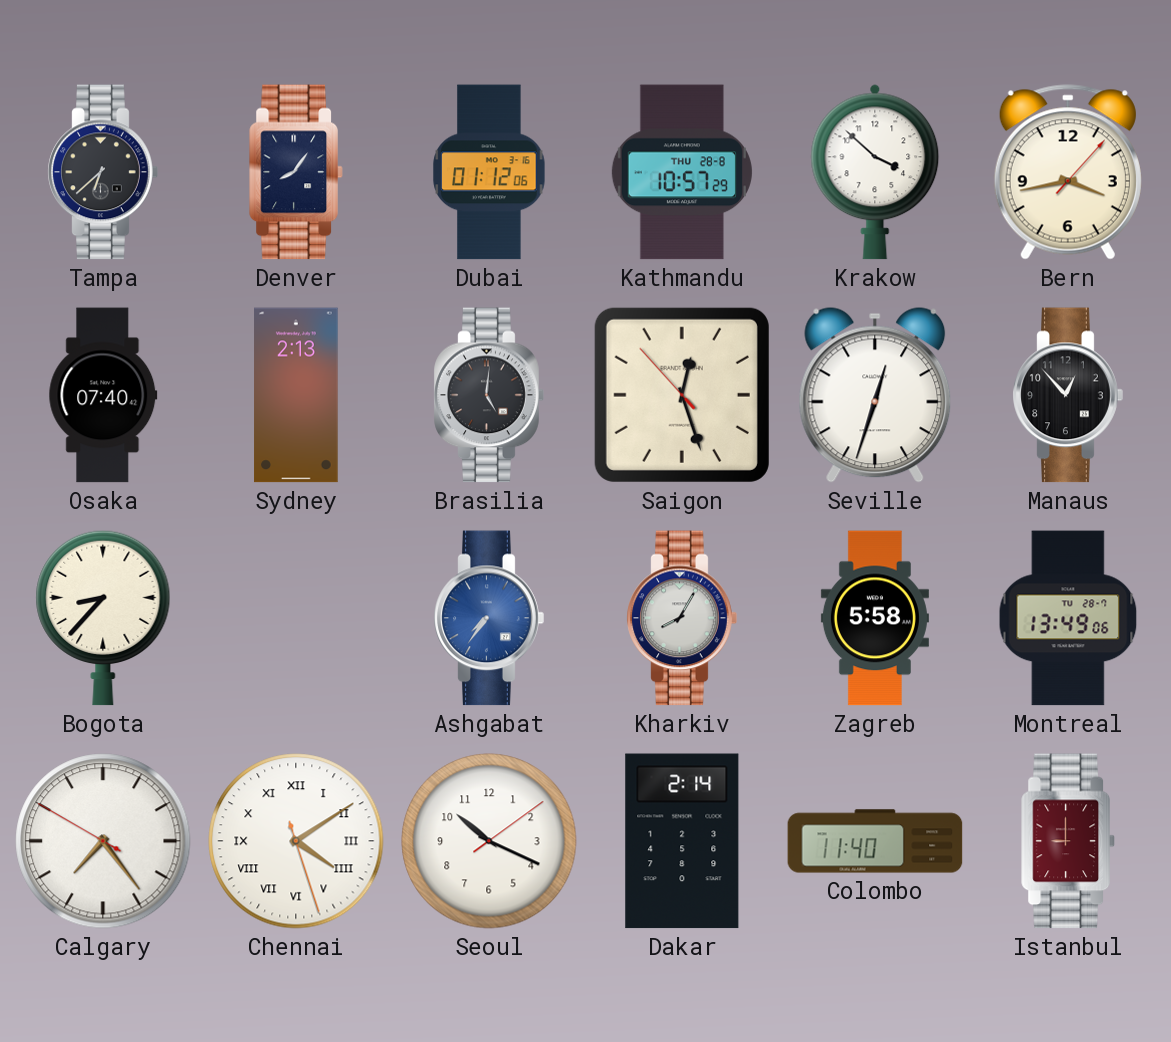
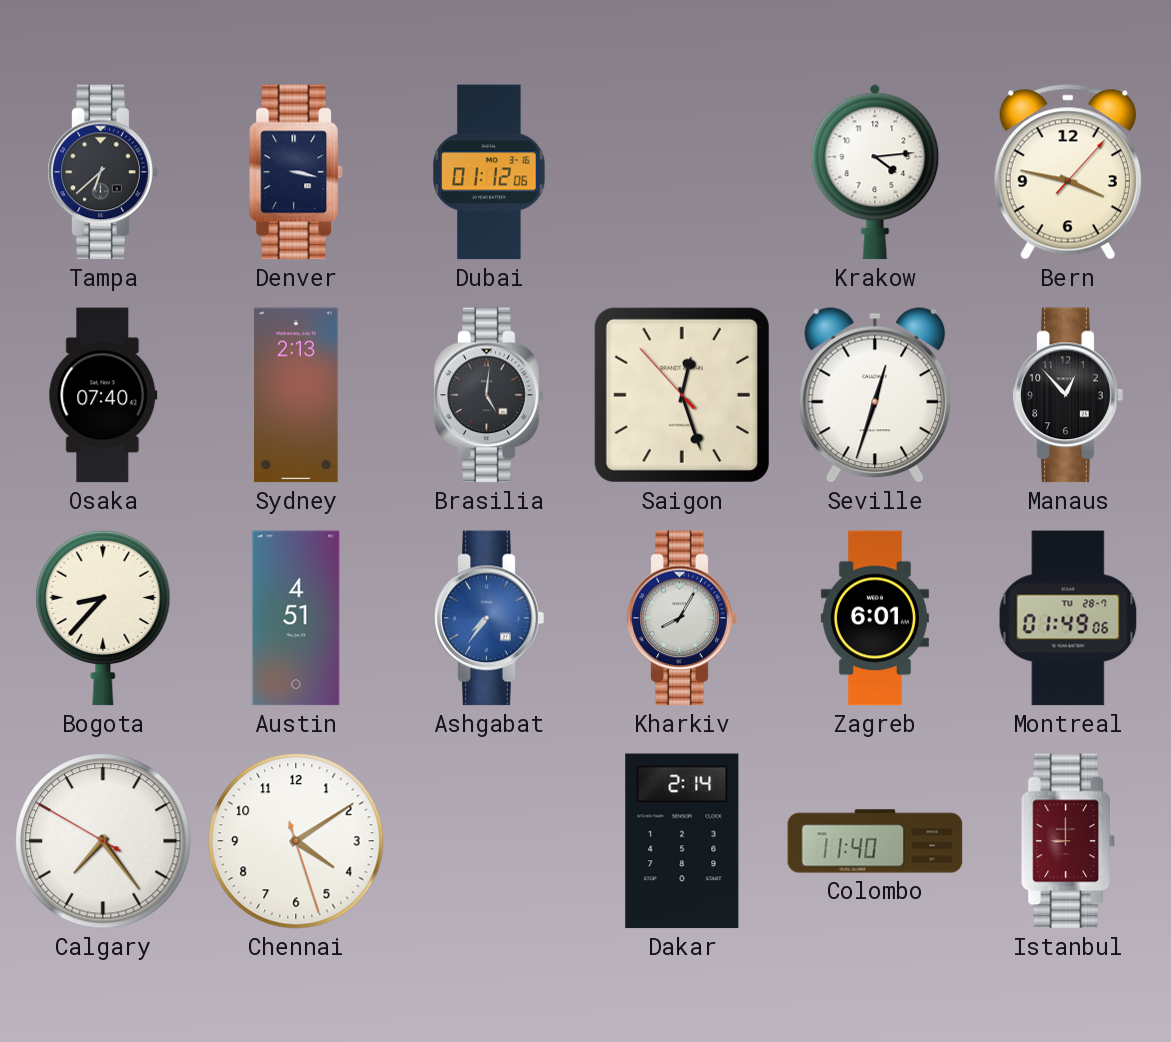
Denver: 8:06 -> 3:17
Kathmandu: 10:57 -> none
Krakow: 3:52 -> 4:14
Bern: 3:43 -> 3:47
Austin: none -> 4:51
Zagreb: 5:58 -> 6:01
Montreal: 13:49 -> 01:49
Chennai numerals: Roman -> Arabic
Seoul: 10:19 -> none
